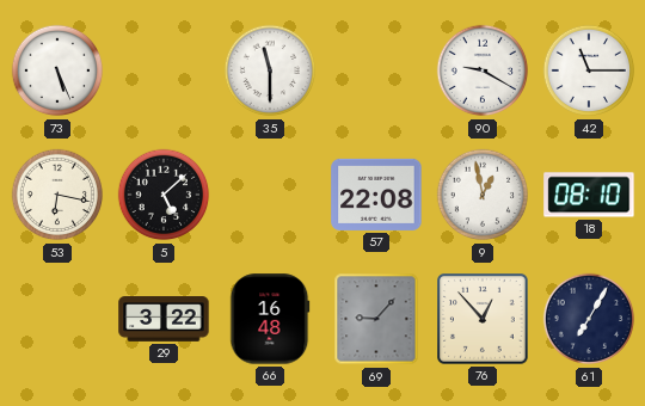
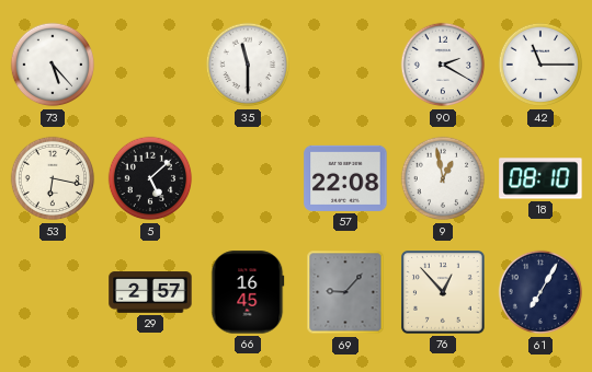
73: 5:26 -> 5:23
90: 9:20 -> 2:20
29: 3:22 -> 2:57
66: 16:48 -> 16:45
